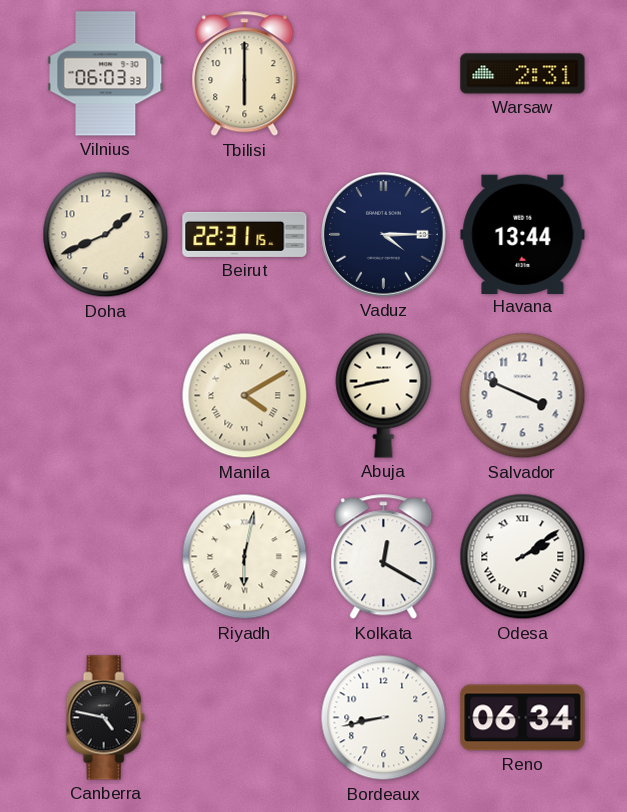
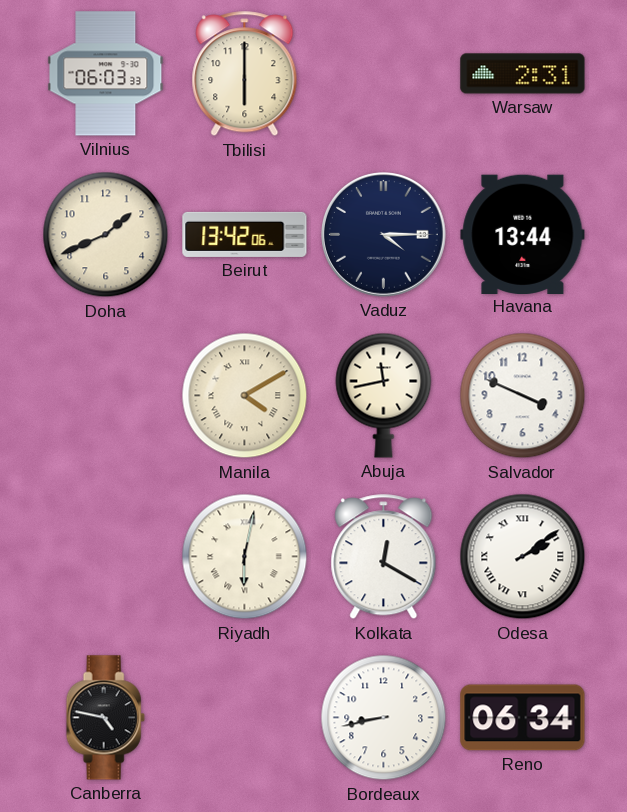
Beirut: 22:31 -> 13:42
Abuja: 8:43 -> 11:43
